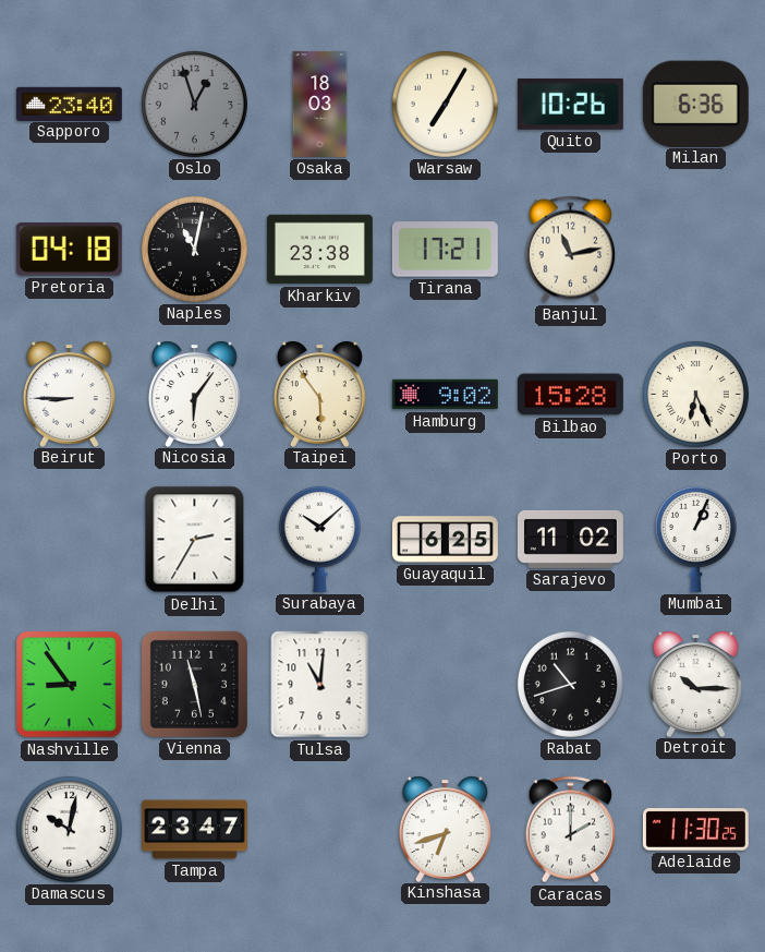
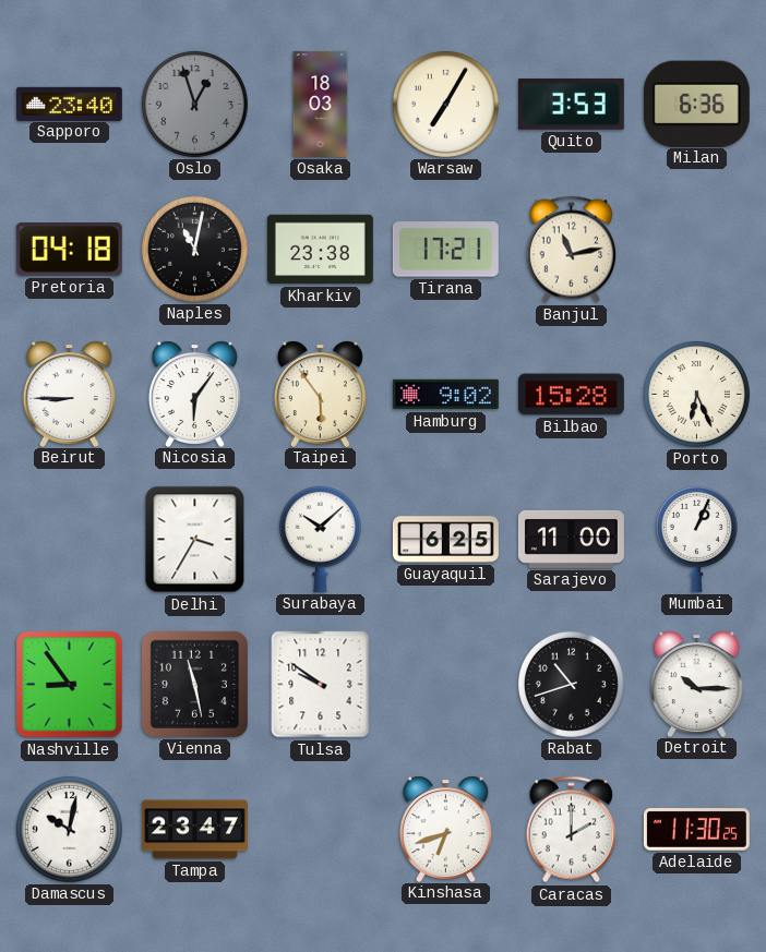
Quito: 10:26 -> 3:53
Delhi: 2:35 -> 3:35
Sarajevo: 11:02 -> 11:00
Tulsa: 11:01 -> 9:51
